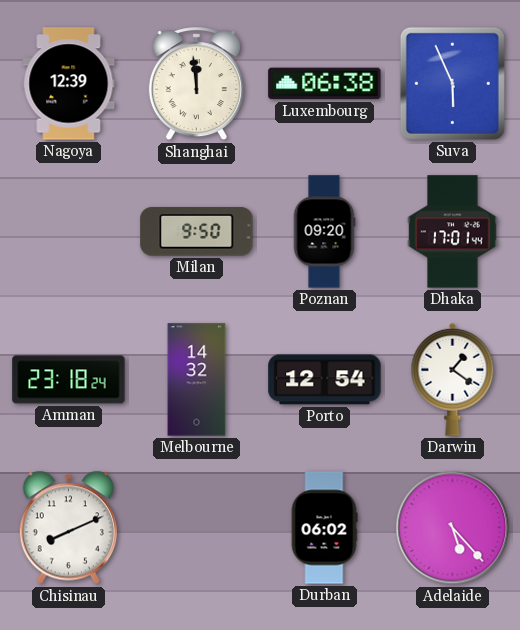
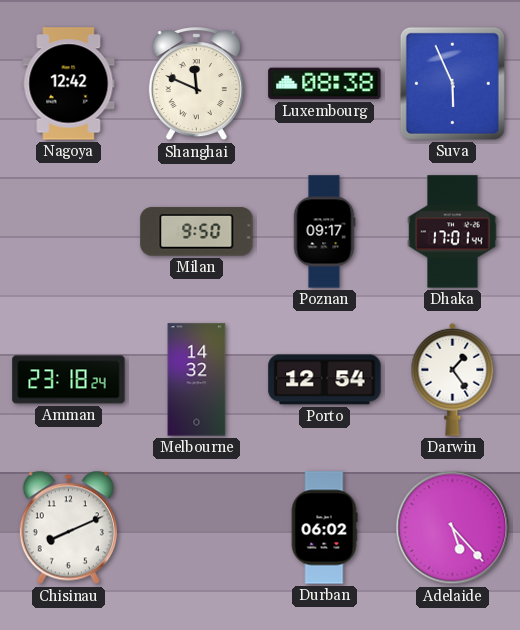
Nagoya: 12:39 -> 12:42
Shanghai: 11:59 -> 11:49
Luxembourg: 06:38 -> 08:38
Poznan: 09:20 -> 09:17
Darwin: 1:21 -> 1:24
